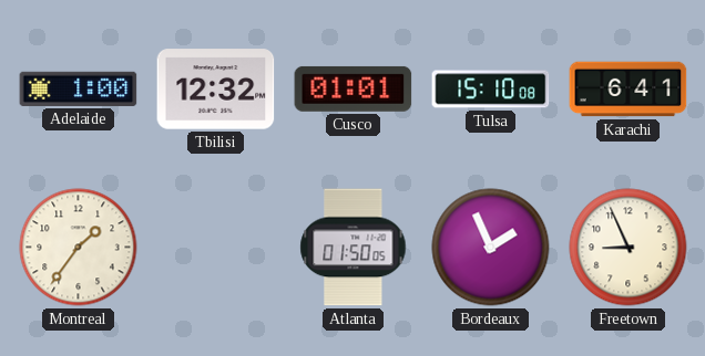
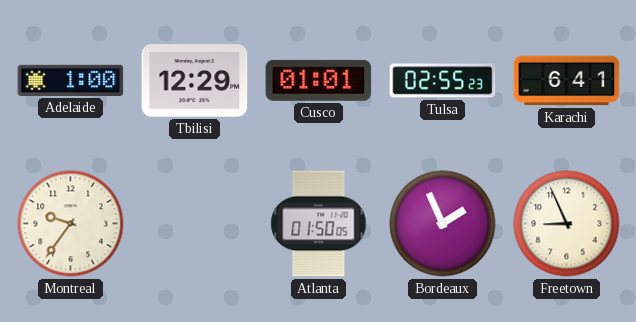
Tbilisi: 12:32 -> 12:29
Tulsa: 15:10 -> 02:55
Montreal: 1:36 -> 9:36
